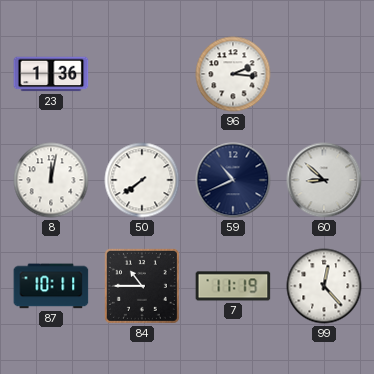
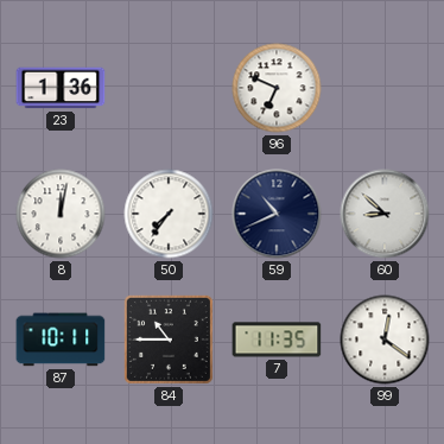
96: 2:16 -> 6:49
50: 7:39 -> 7:36
7: 11:19 -> 11:35
99: 12:23 -> 12:21
